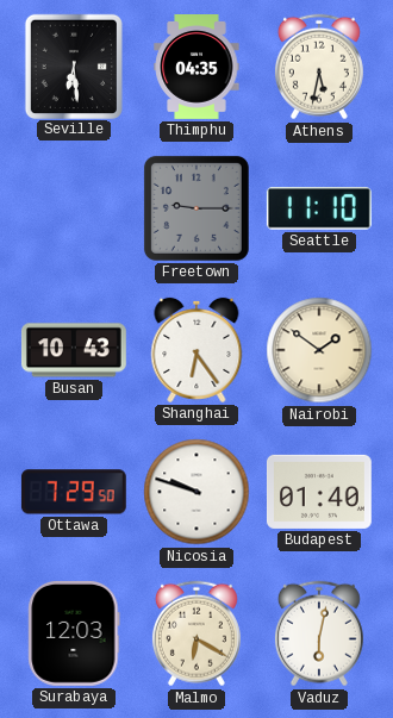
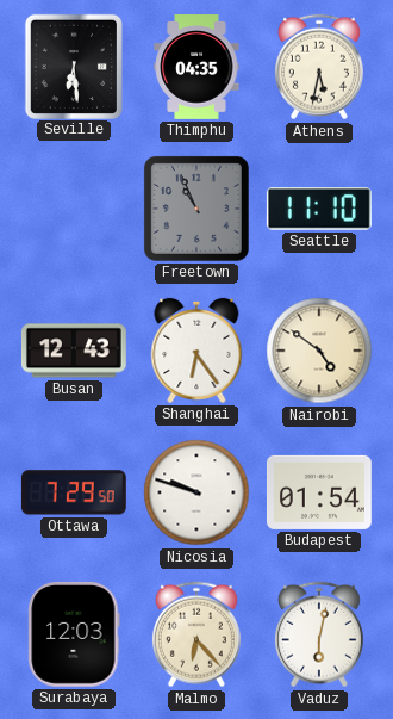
Freetown: 9:15 -> 10:56
Busan: 10:43 -> 12:43
Nairobi: 1:51 -> 4:51
Budapest: 01:40 -> 01:54
Malmo: 6:20 -> 6:23
